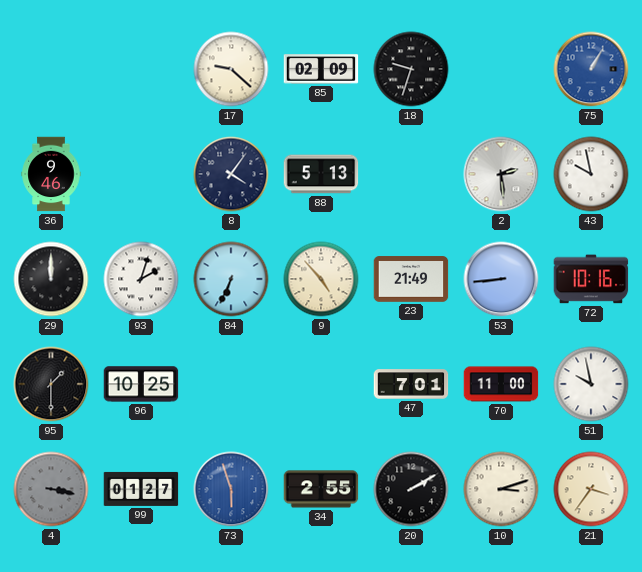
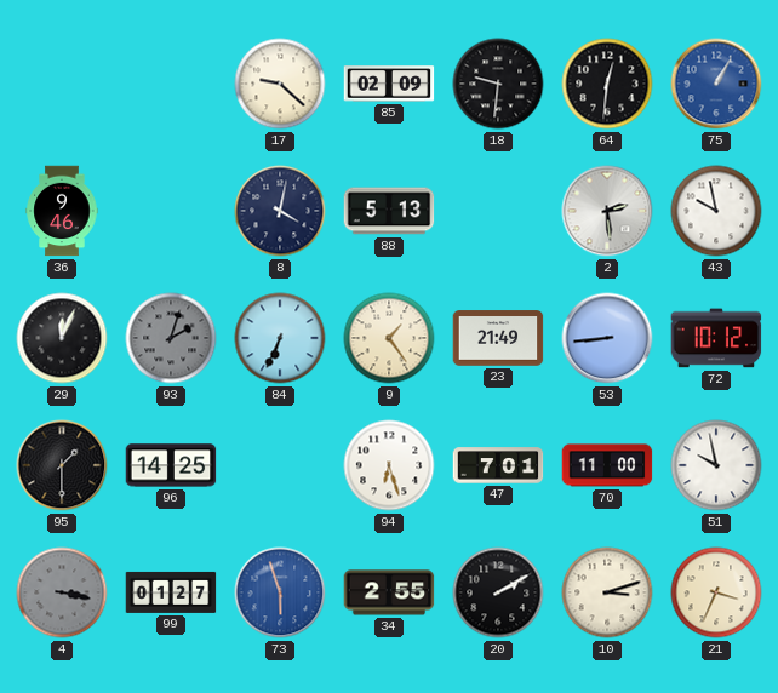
18: 9:33 -> 9:31
64: none -> 12:31
8: 4:06 -> 4:02
29: 12:00 -> 12:04
93 dial: white -> grey
9: 4:53 -> 1:24
72: 10:16 -> 10:12
96: 10:25 -> 14:25
94: none -> 6:27
21: 3:36 -> 3:34
